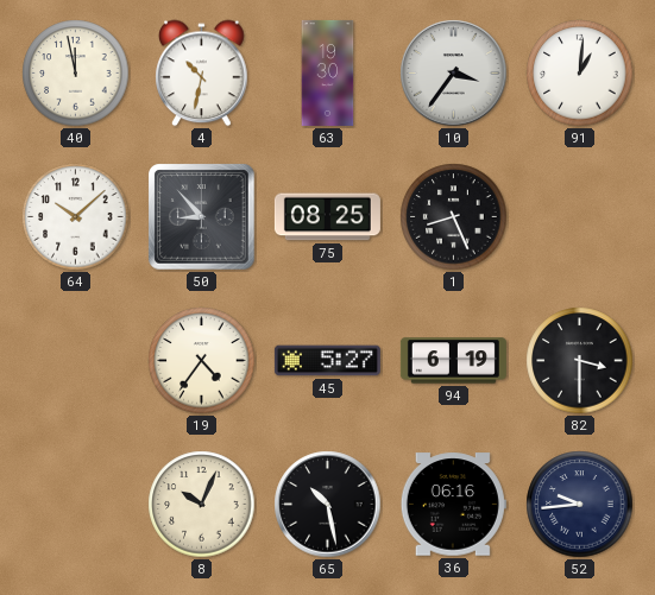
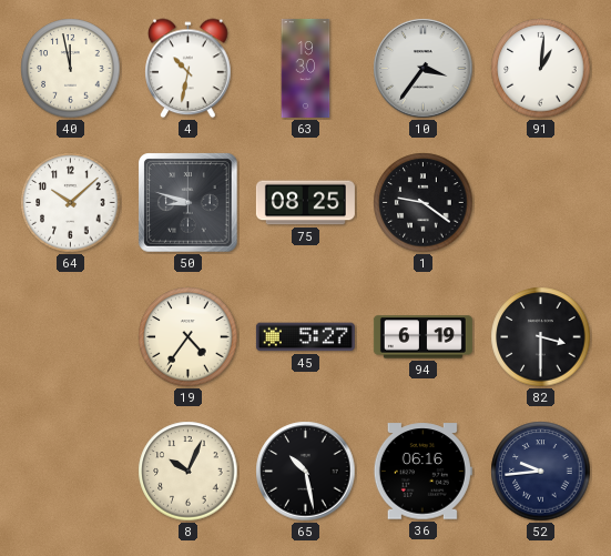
50: 8:53 -> 8:48
1: 8:26 -> 9:21
